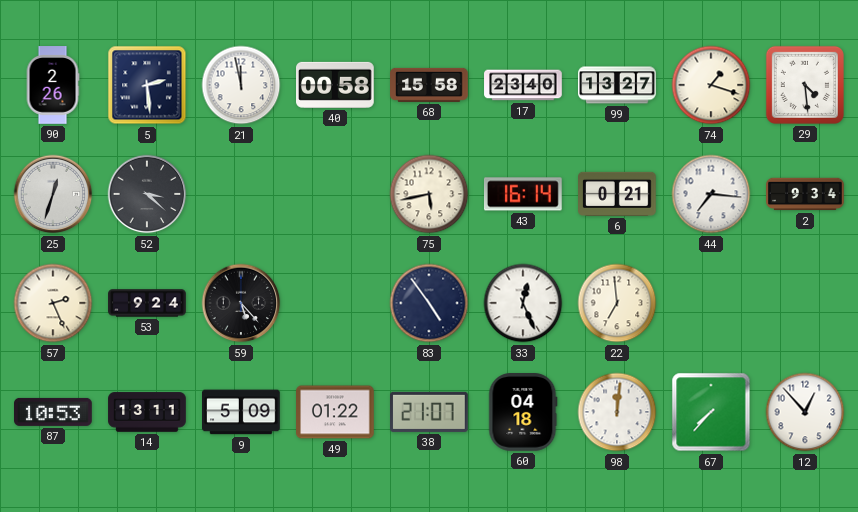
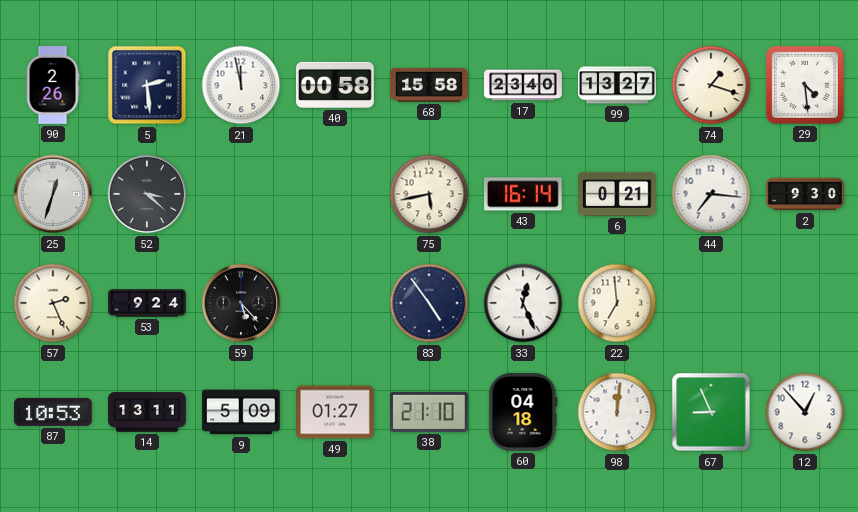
2: 9:34 -> 9:30
49: 01:22 -> 01:27
38: 21:07 -> 21:10
67: 7:37 -> 8:56
